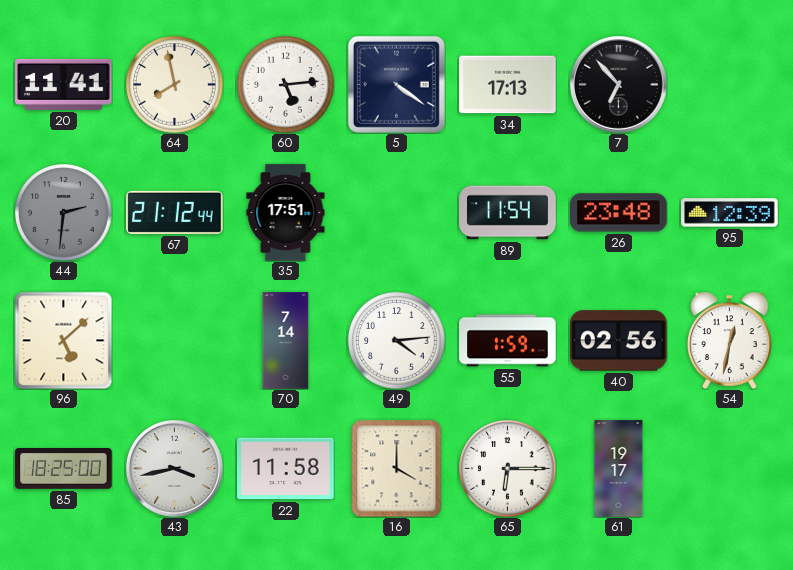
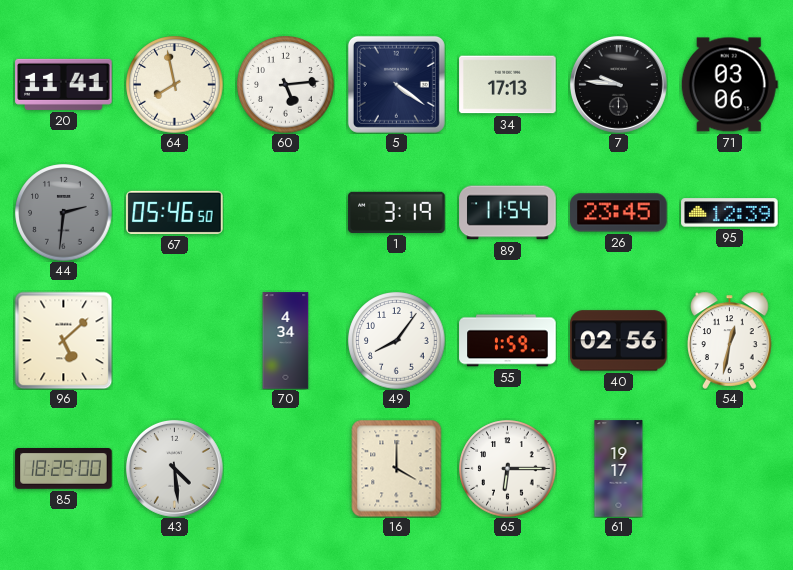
7: 6:53 -> 9:46
71: none -> 03:06
67: 21:12 -> 05:46
35: 17:51 -> none
1: none -> 3:19
26: 23:48 -> 23:45
70: 7:14 -> 4:34
49: 4:14 -> 8:06
43: 3:43 -> 4:29
22: 11:58 -> none
